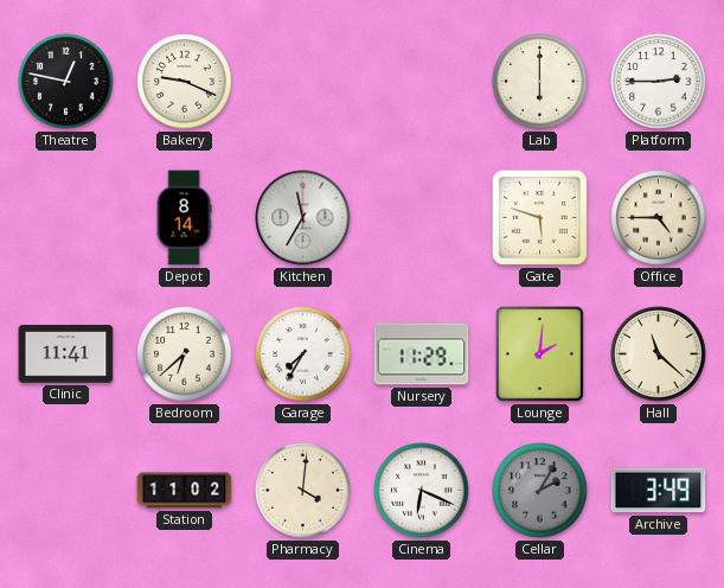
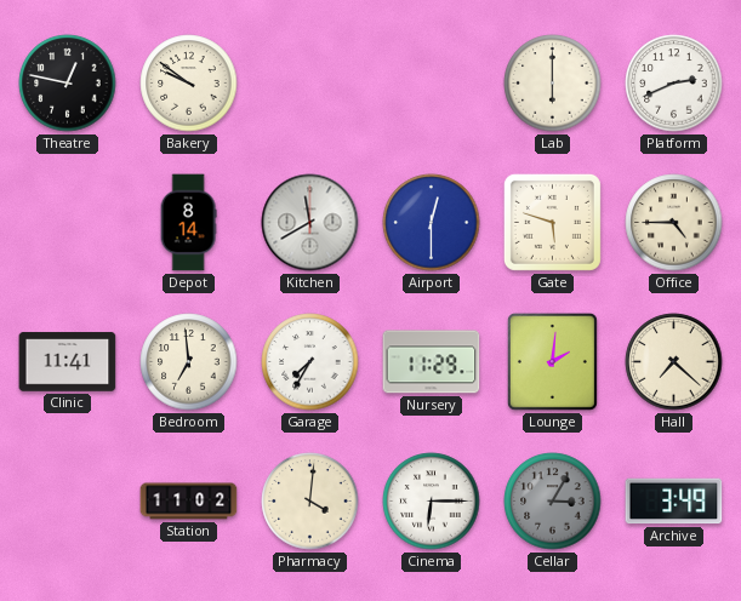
Bakery: 9:19 -> 9:51
Platform: 2:45 -> 2:41
Kitchen: 11:35 -> 11:40
Airport: none -> 12:30
Bedroom: 6:38 -> 6:59
Hall: 11:22 -> 7:22
Cinema: 6:19 -> 6:15
Cellar: 2:05 -> 3:05
